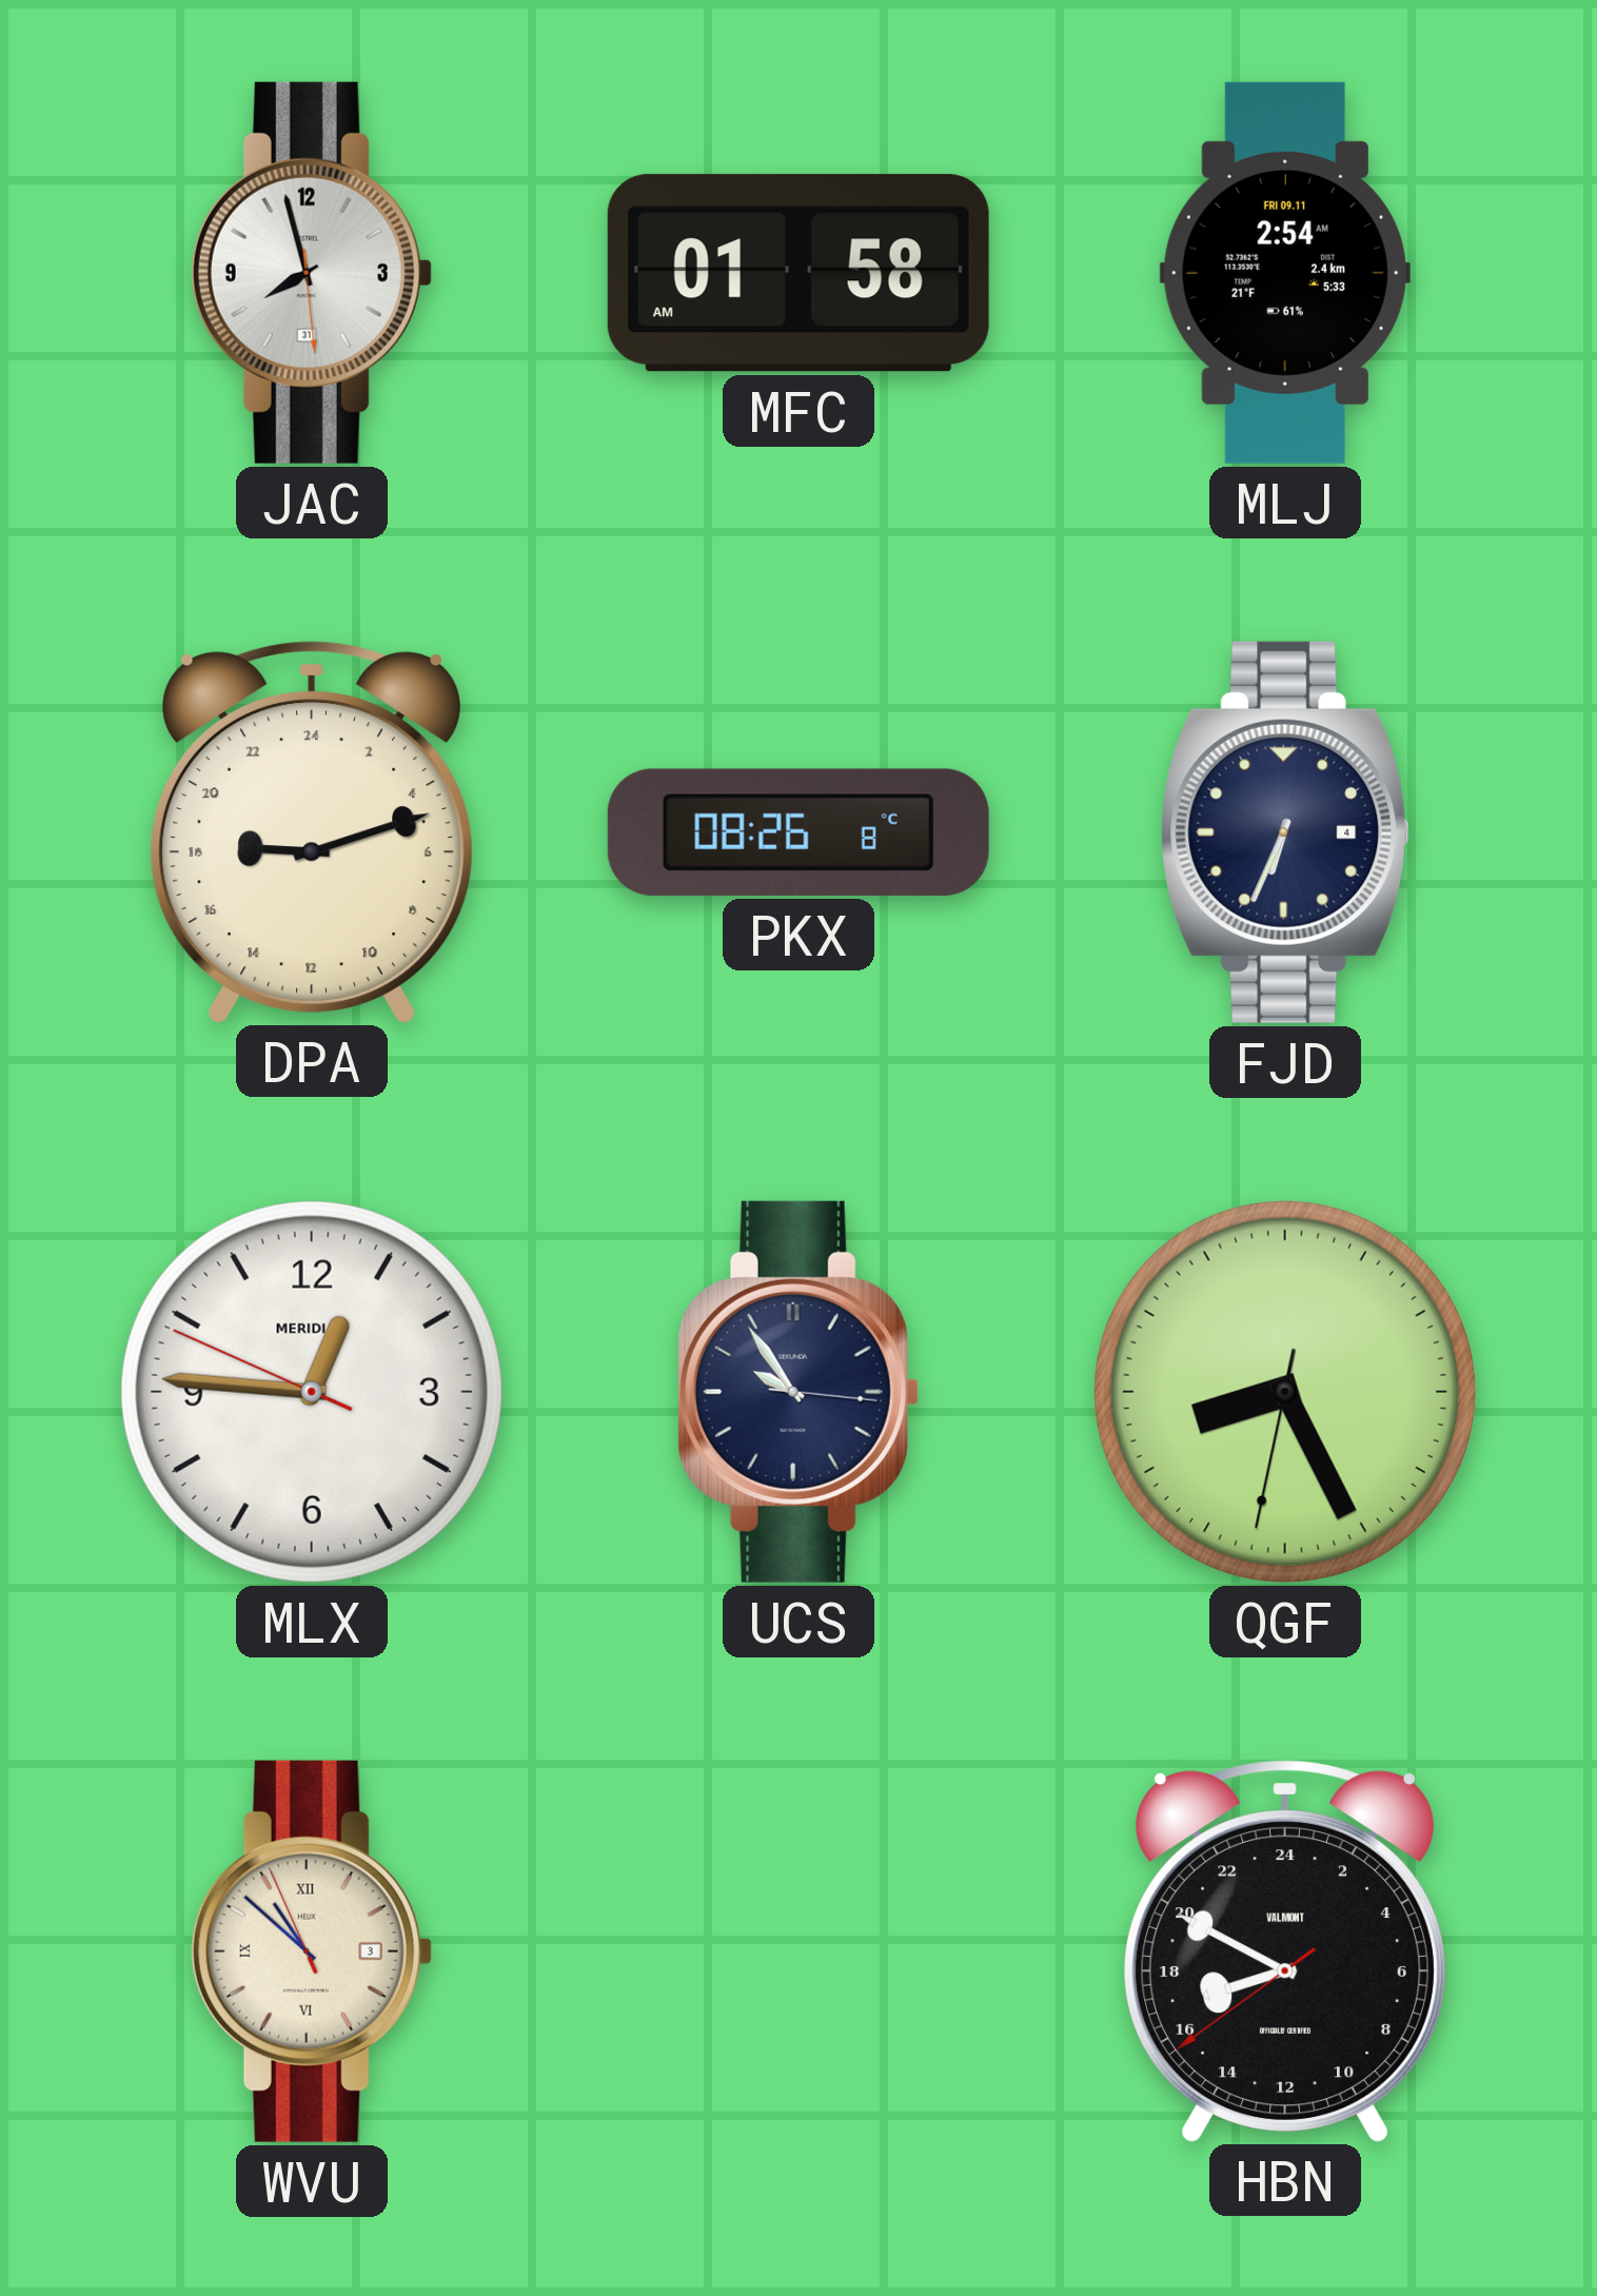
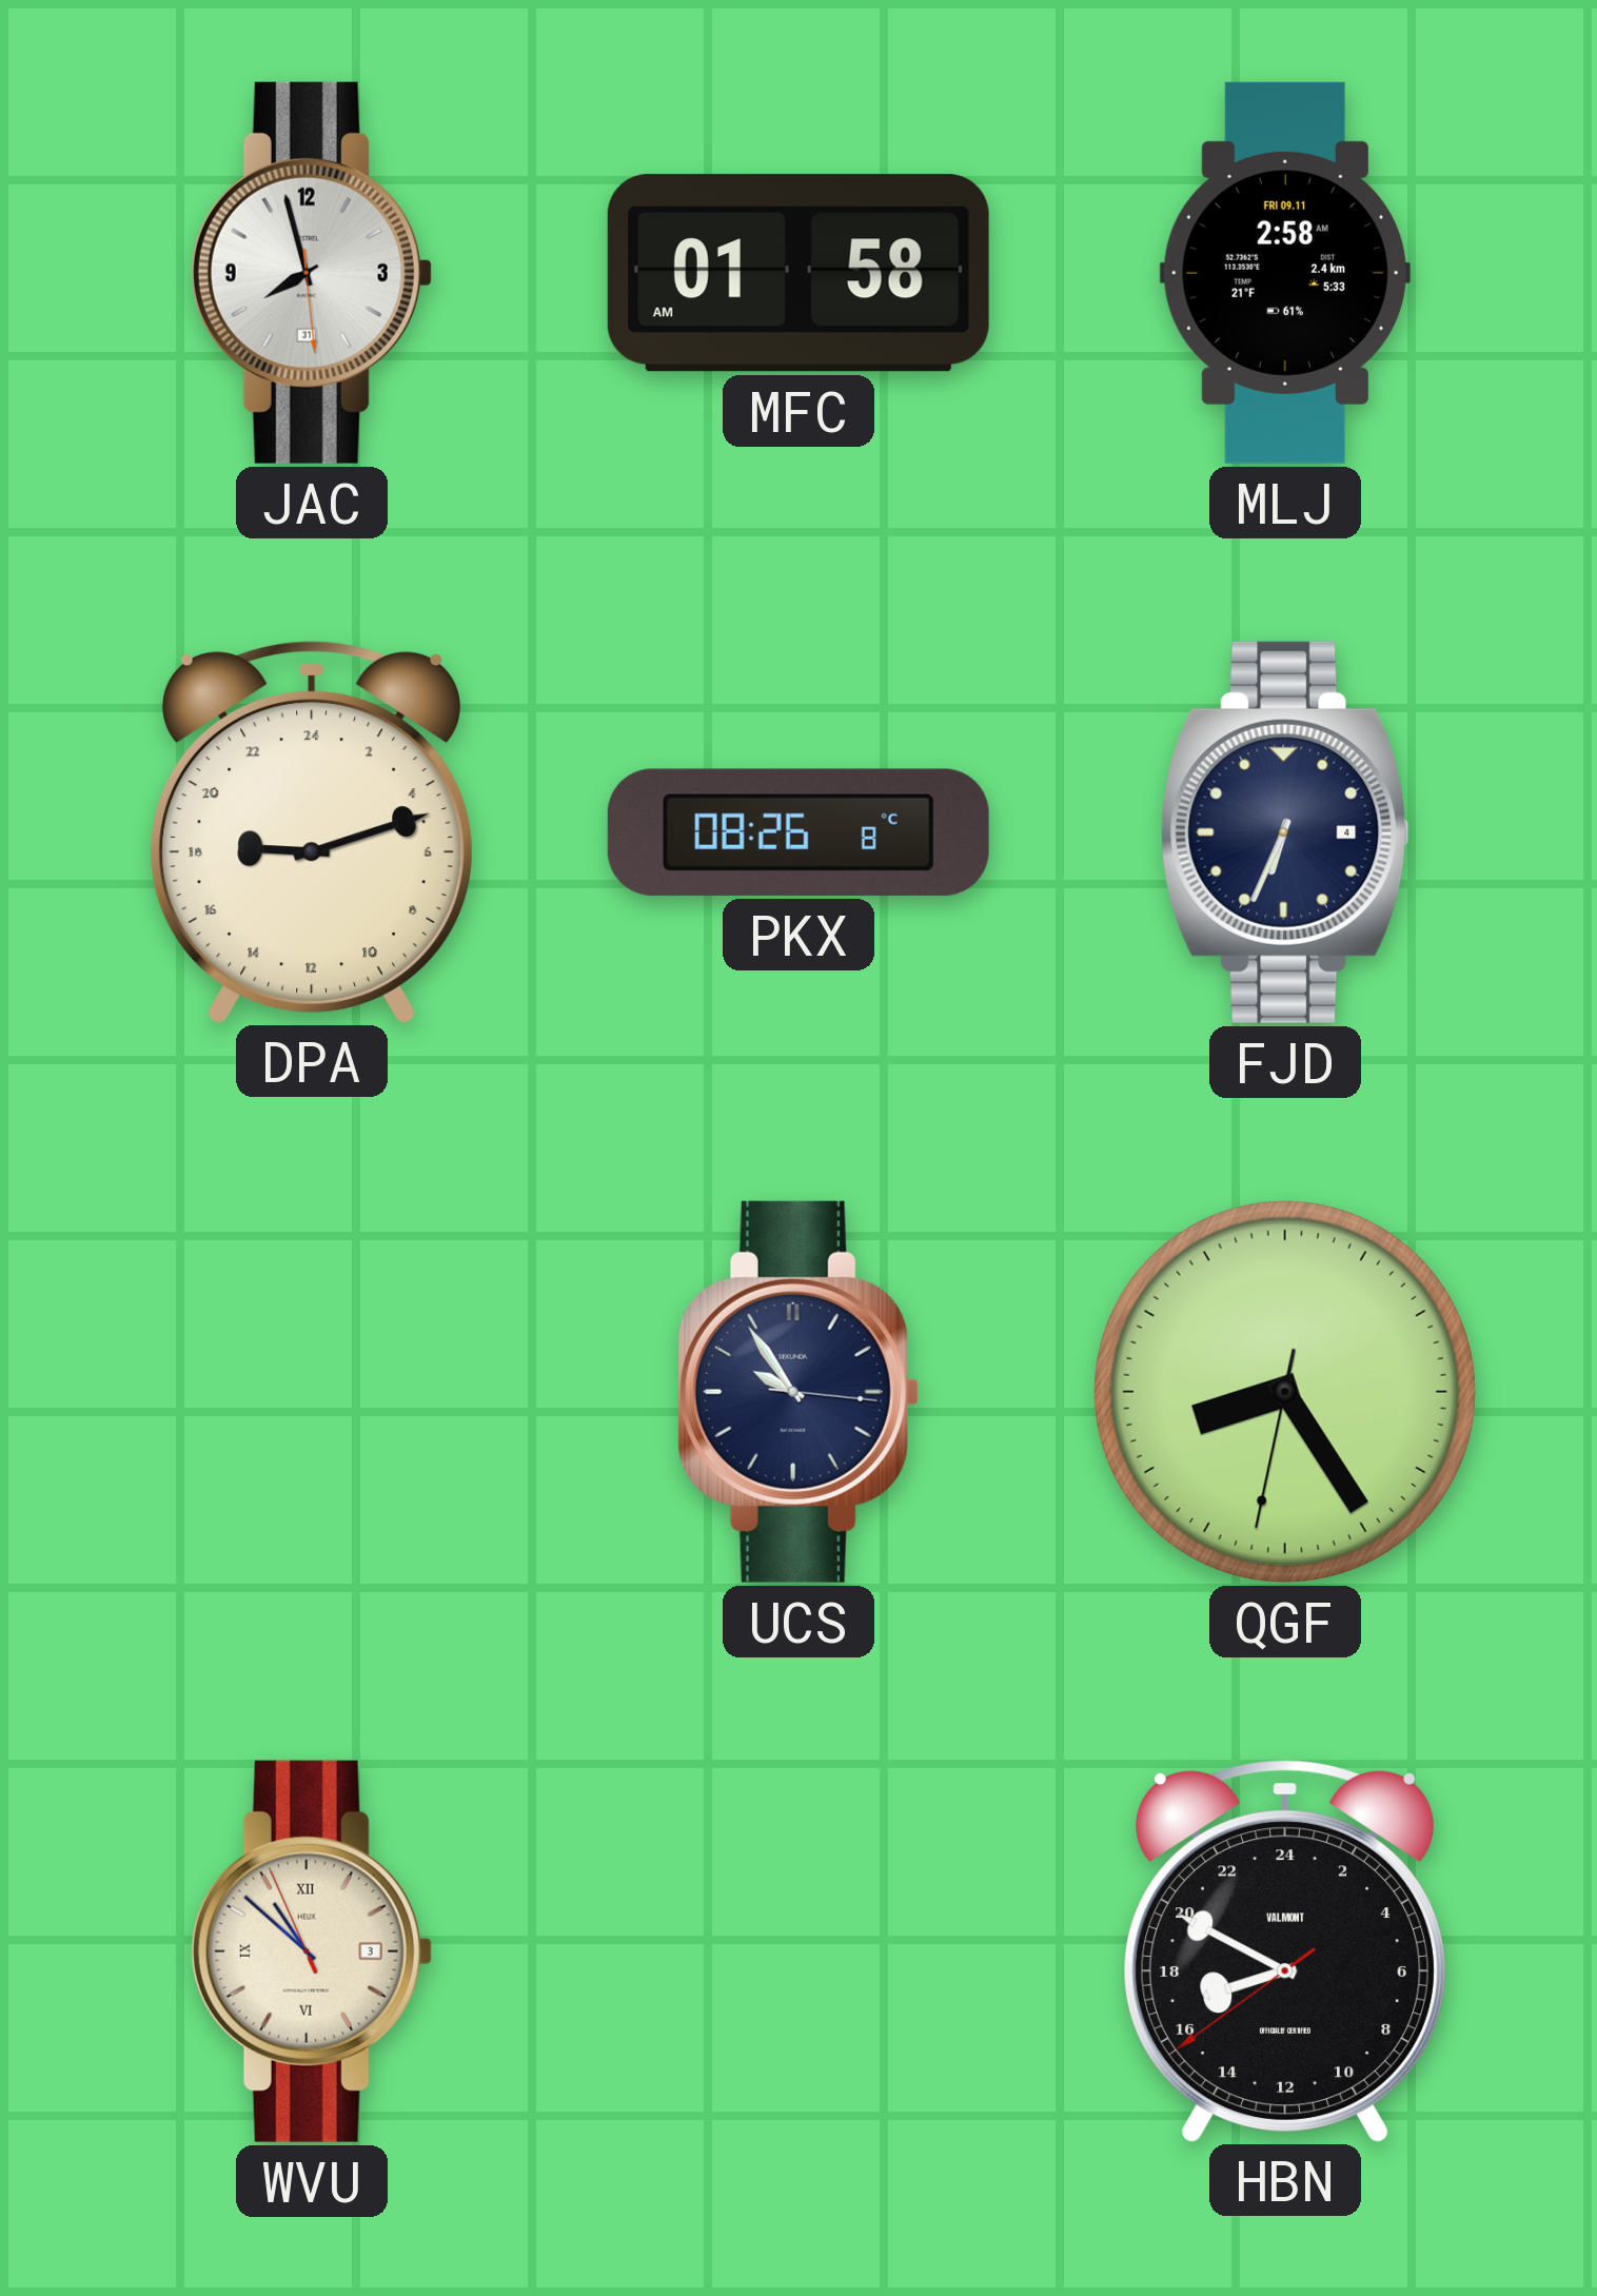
MLJ: 2:54 -> 2:58
MLX: 12:45 -> none
QGF: 8:25 -> 8:24
